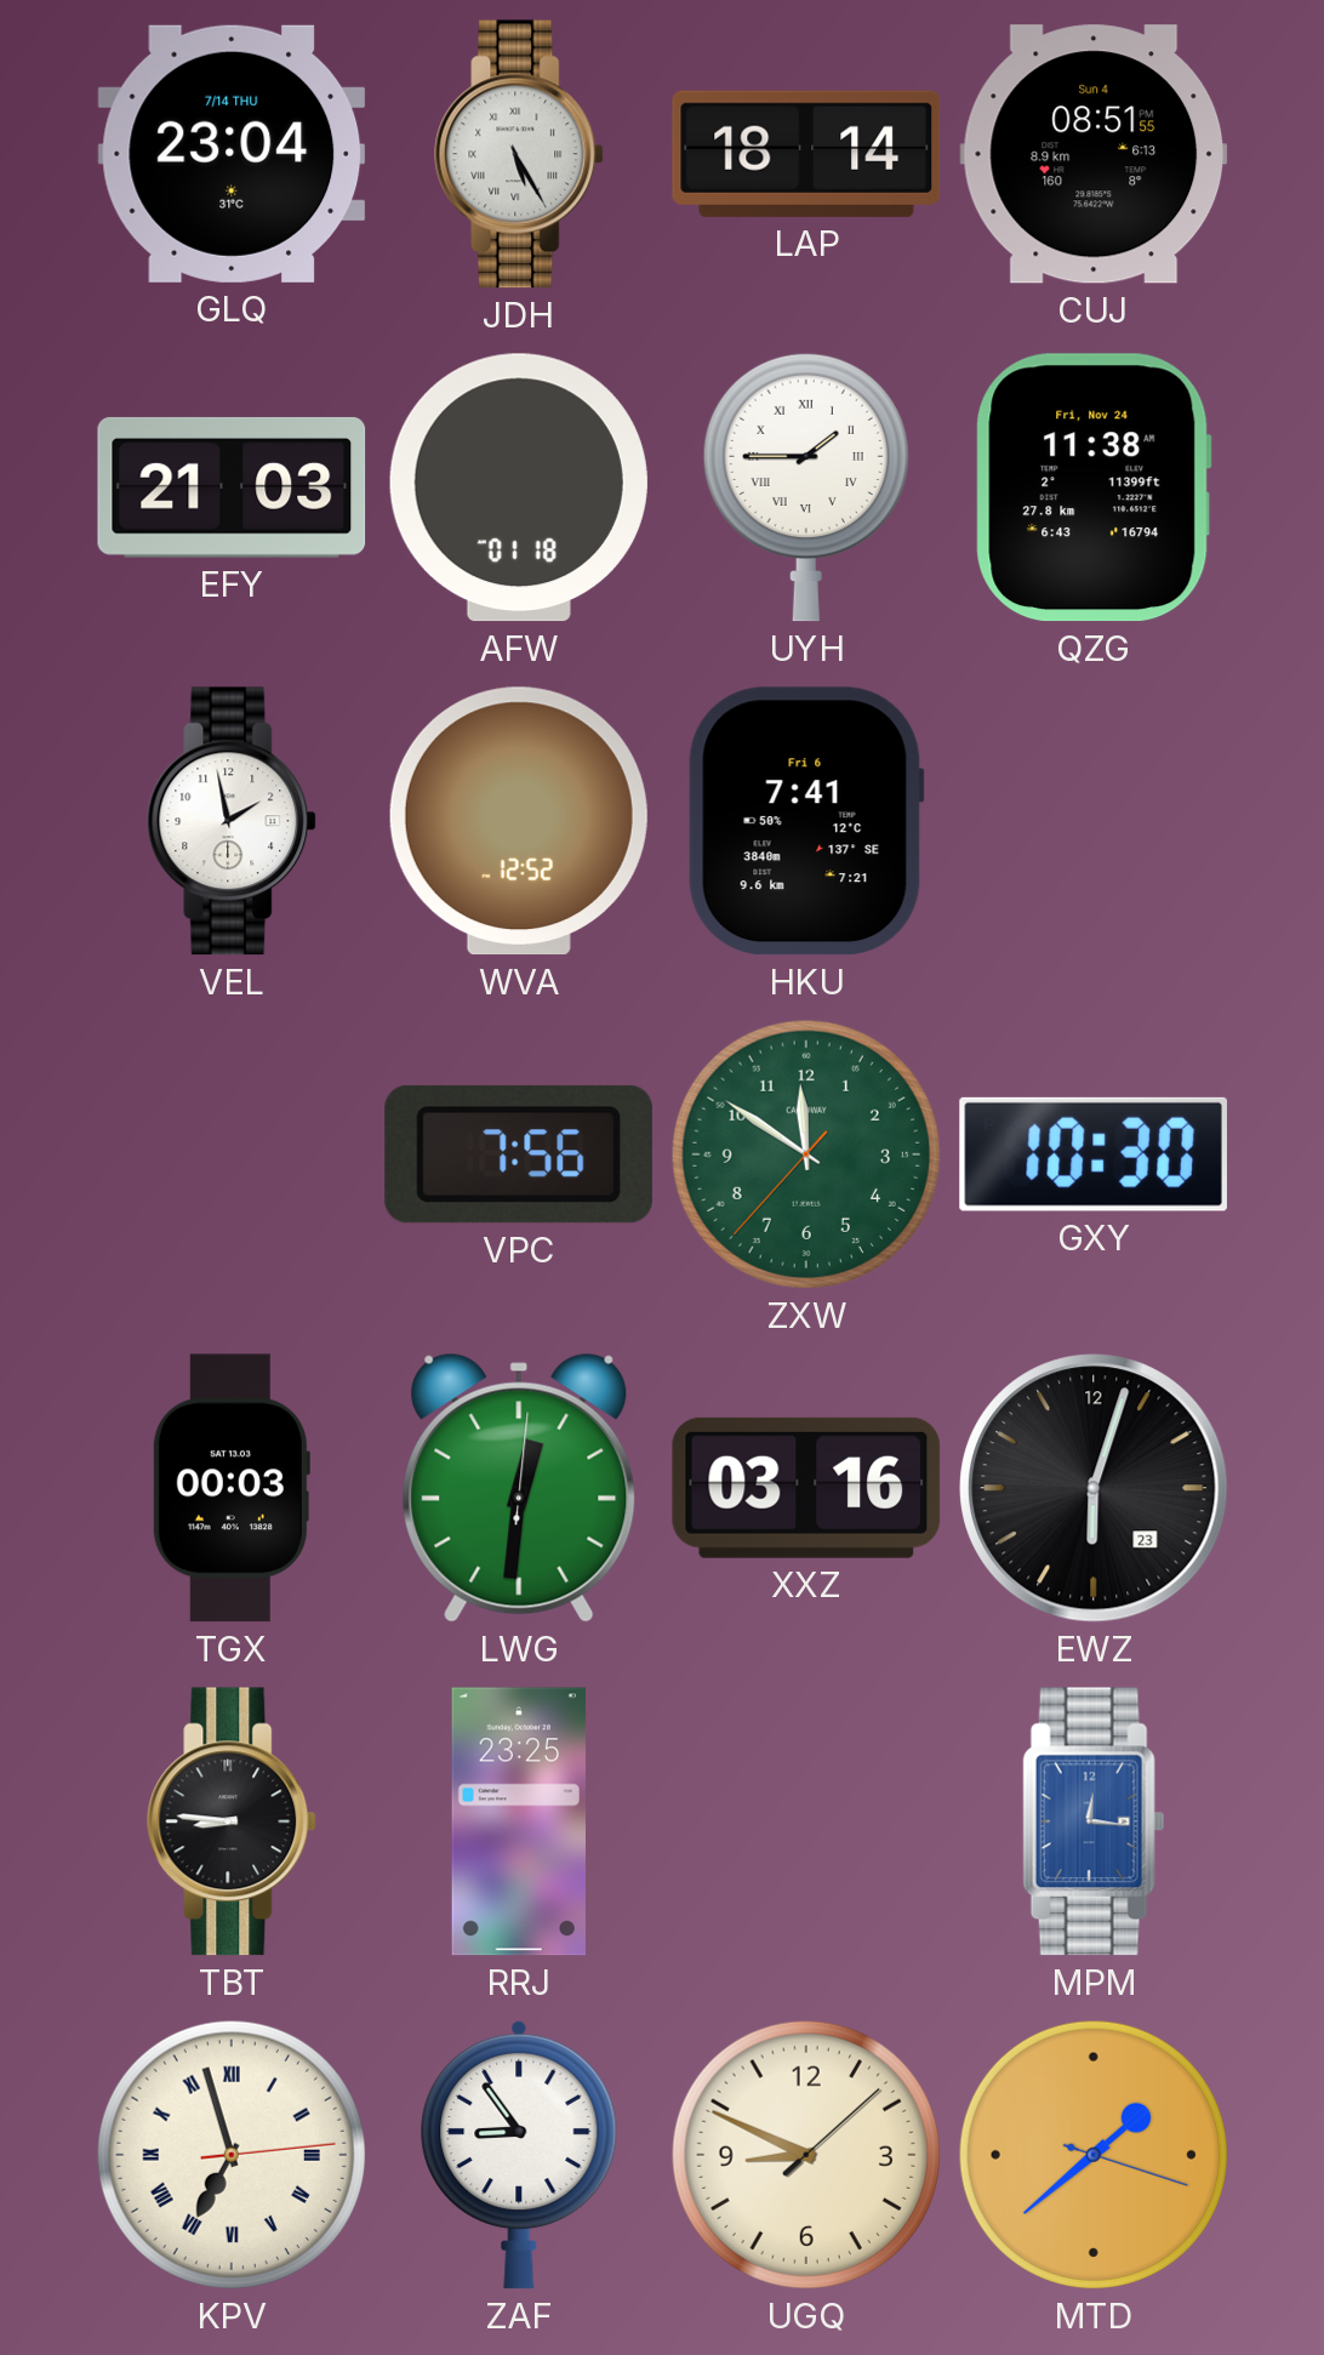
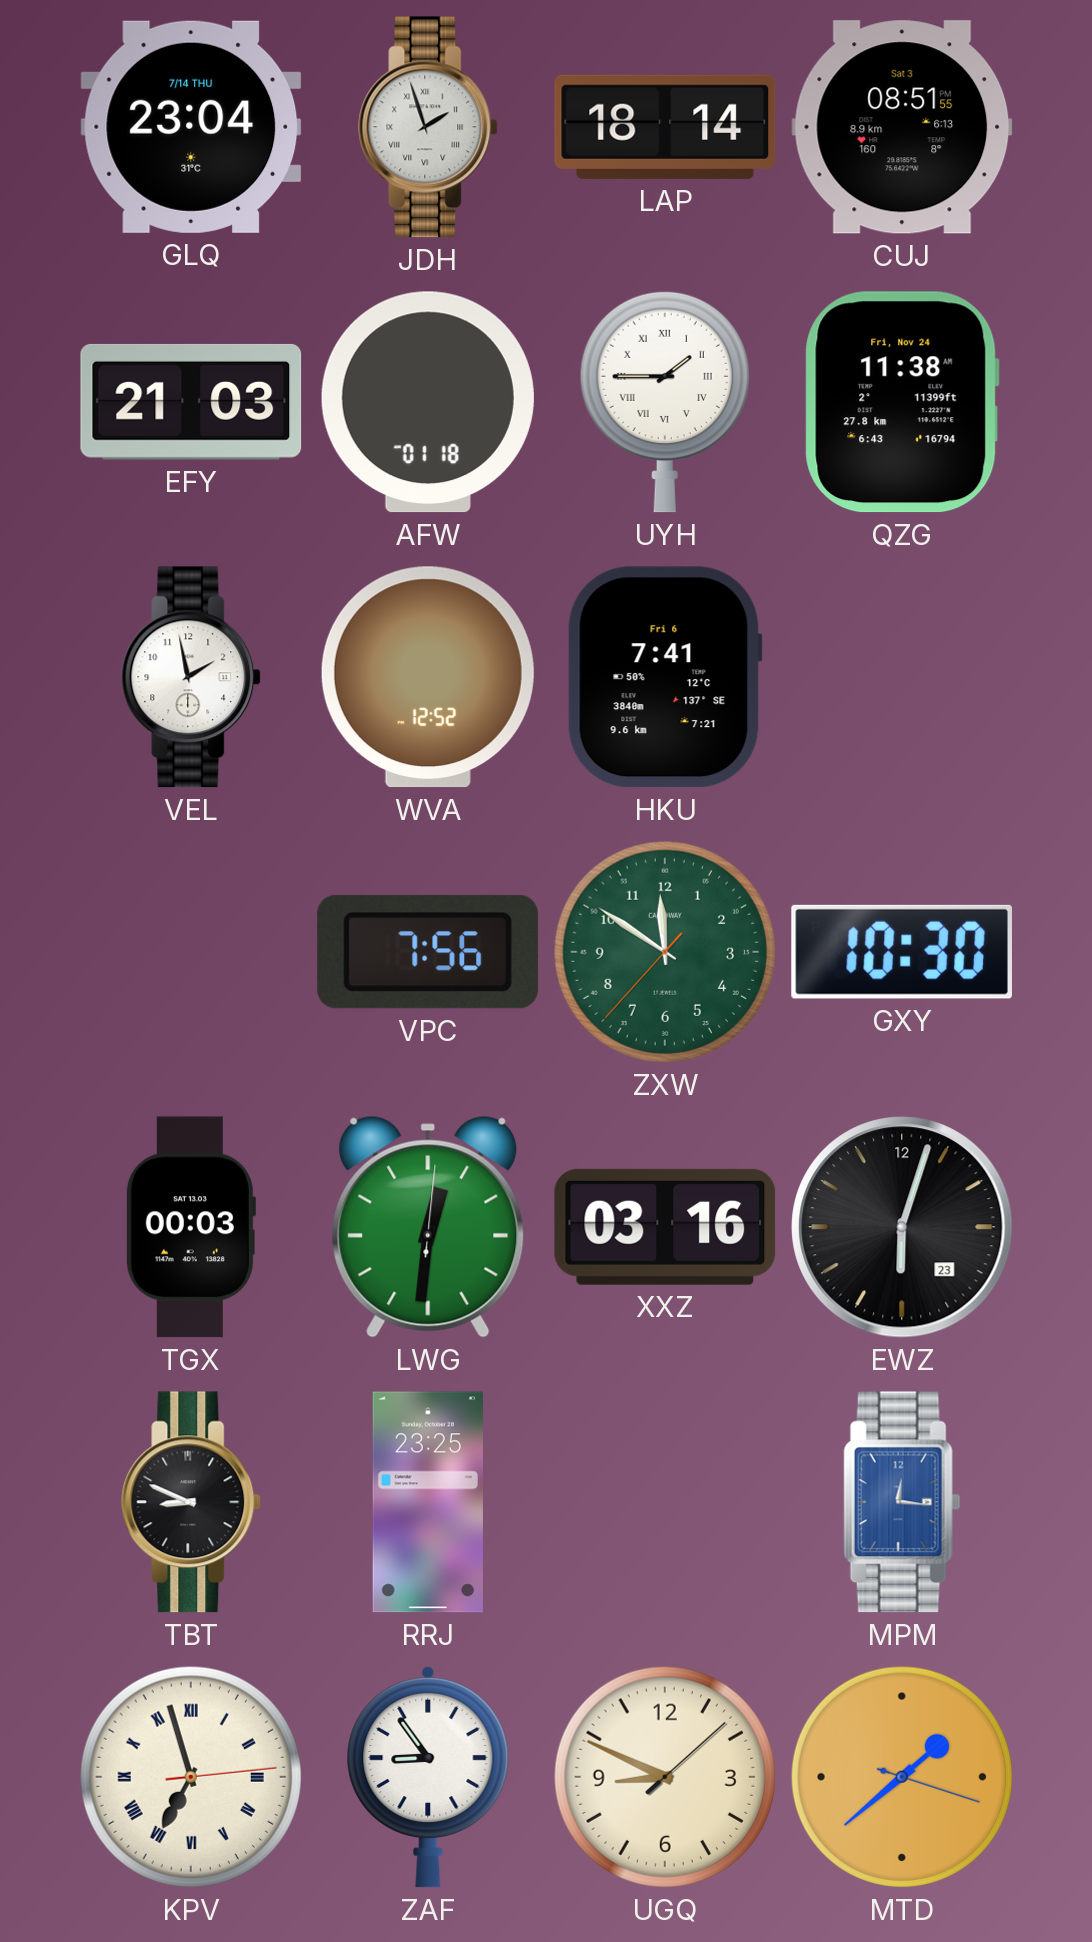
JDH: 5:25 -> 1:57
CUJ date: Sun 4 -> Sat 3
TBT: 8:46 -> 8:49
